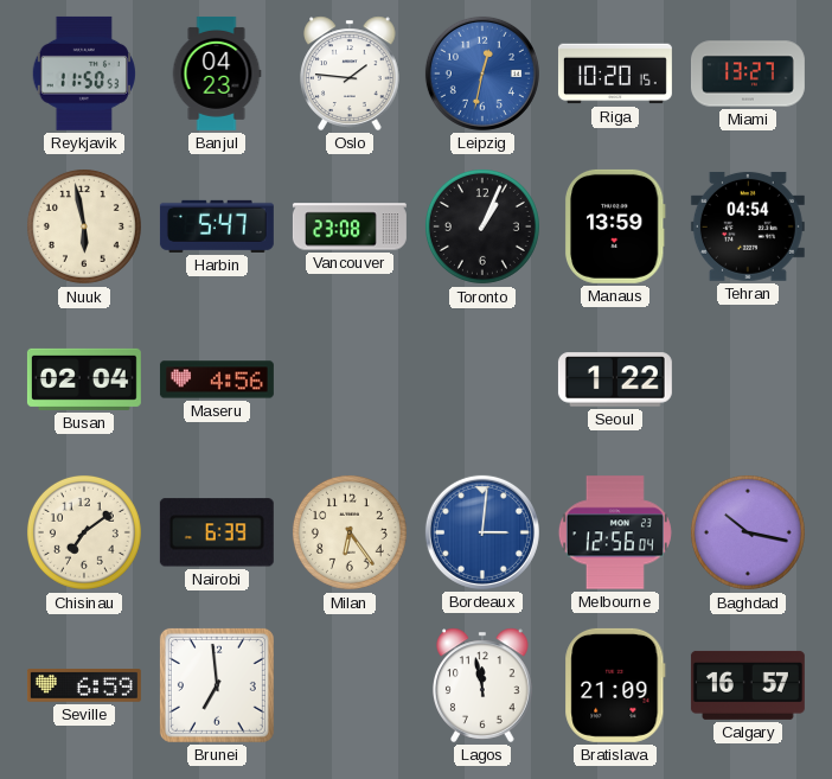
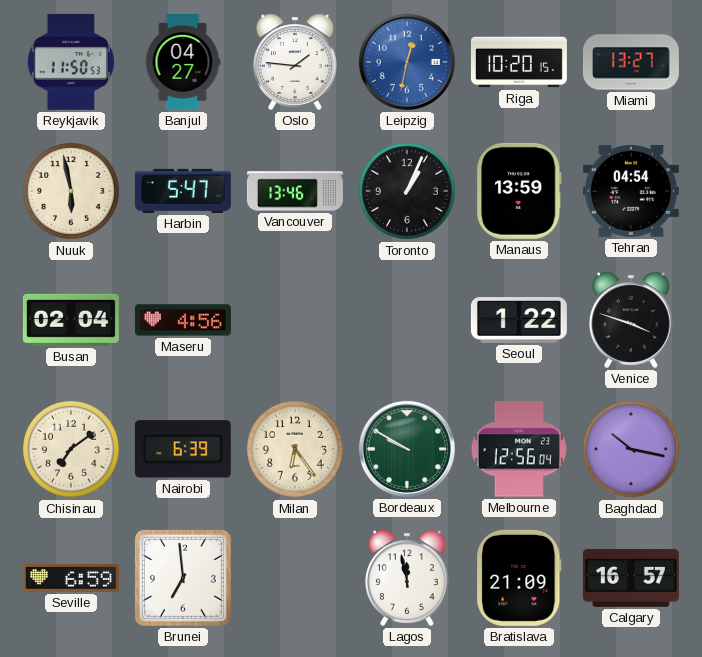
Banjul: 04:23 -> 04:27
Vancouver: 23:08 -> 13:46
Venice: none -> 3:48
Bordeaux: 3:01 -> 9:50
Bordeaux dial: blue -> green
